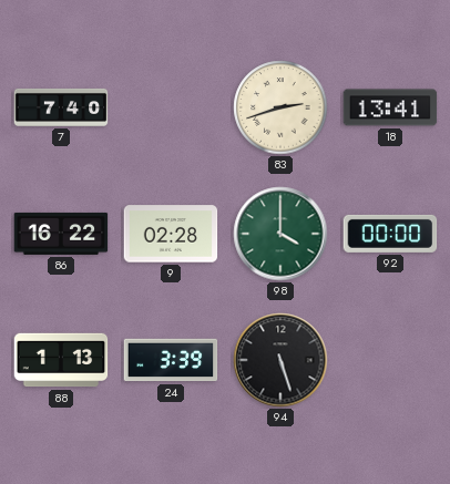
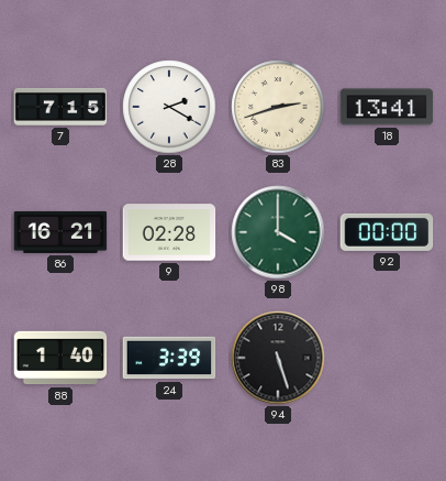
7: 7:40 -> 7:15
28: none -> 2:20
86: 16:22 -> 16:21
88: 1:13 -> 1:40
